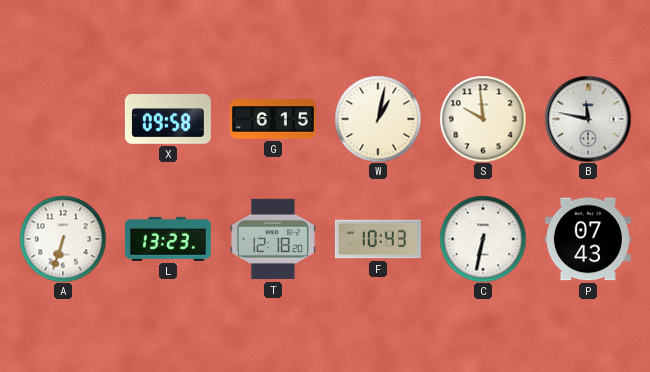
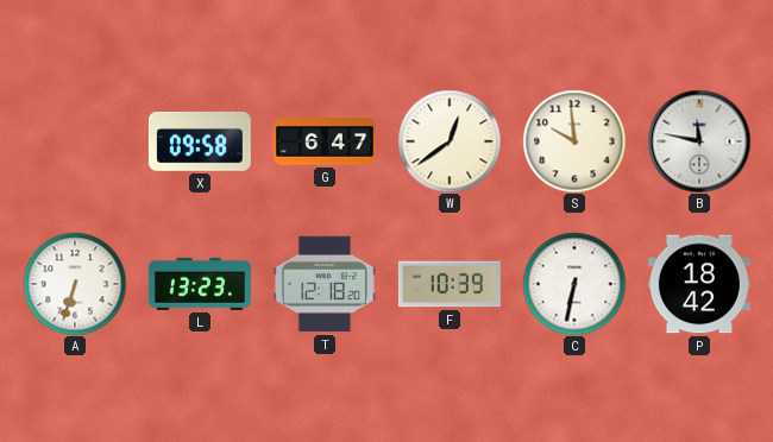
G: 6:15 -> 6:47
W: 1:02 -> 12:39
F: 10:43 -> 10:39
P: 07:43 -> 18:42
